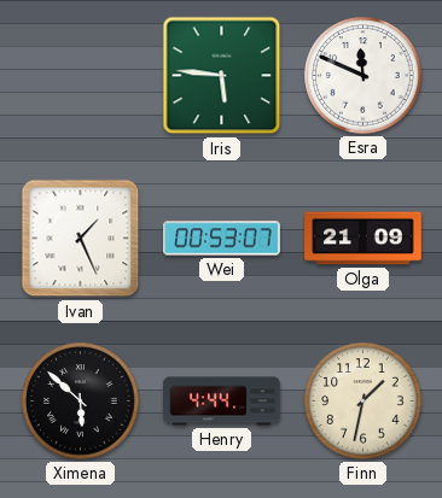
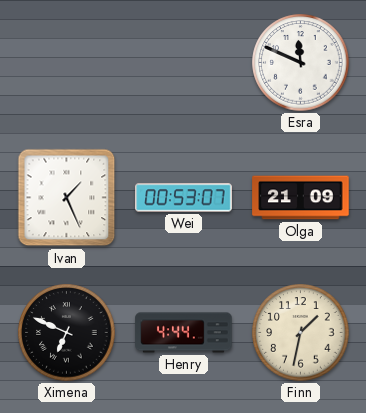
Iris: 5:46 -> none
Ximena: 5:52 -> 6:49
